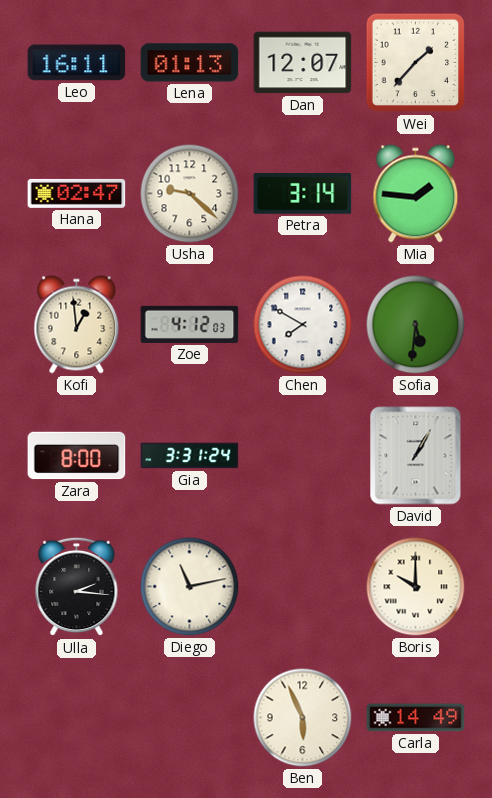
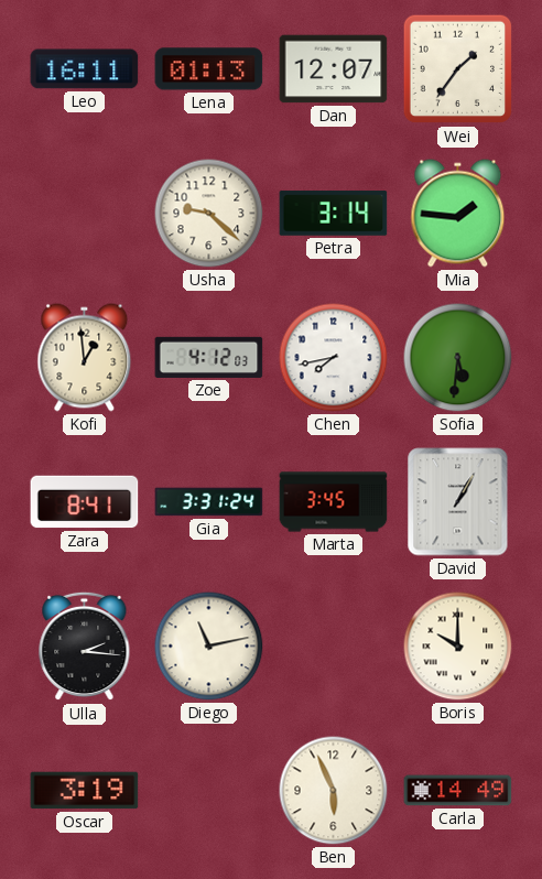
Wei: 1:37 -> 1:36
Hana: 02:47 -> none
Chen: 7:50 -> 7:43
Zara: 8:00 -> 8:41
Marta: none -> 3:45
Oscar: none -> 3:19
